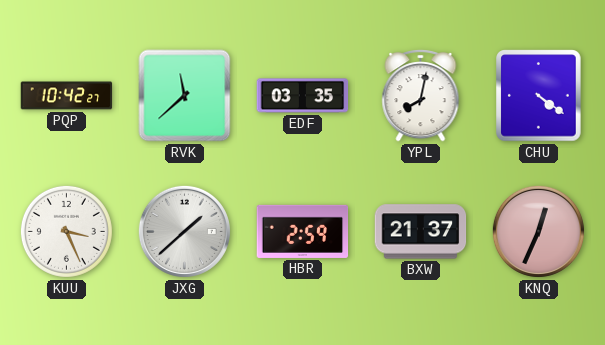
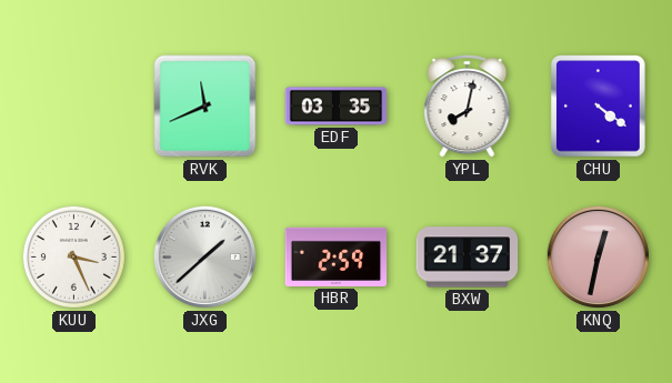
PQP: 10:42 -> none
RVK: 11:38 -> 11:41
KNQ: 12:34 -> 12:32
